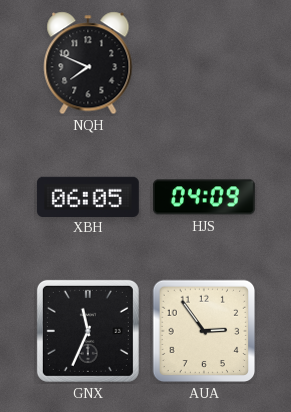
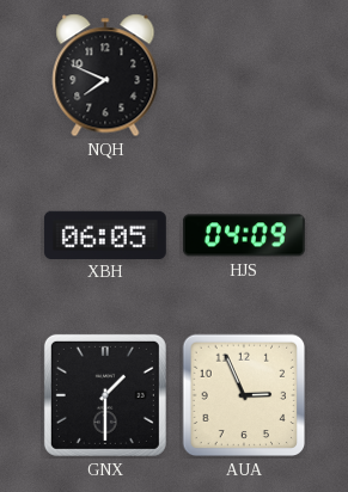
GNX: 11:34 -> 1:30
AUA: 2:54 -> 2:56
